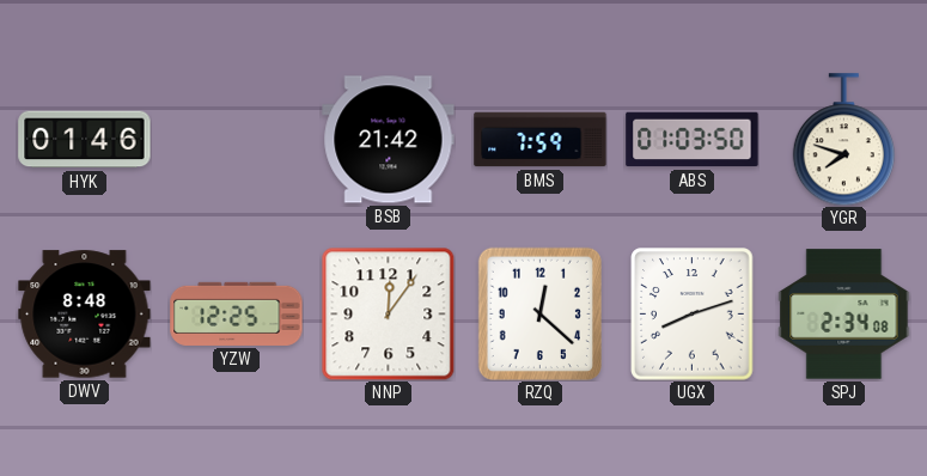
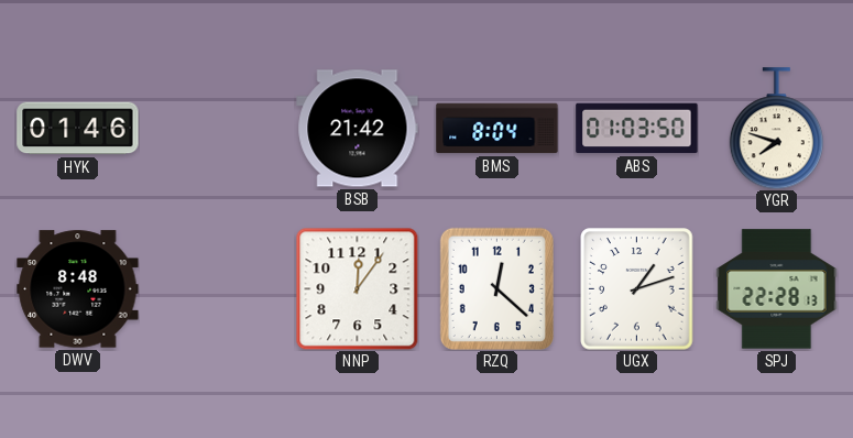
BMS: 7:59 -> 8:04
YZW: 12:25 -> none
UGX: 8:12 -> 1:12
SPJ: 2:34 -> 22:28
